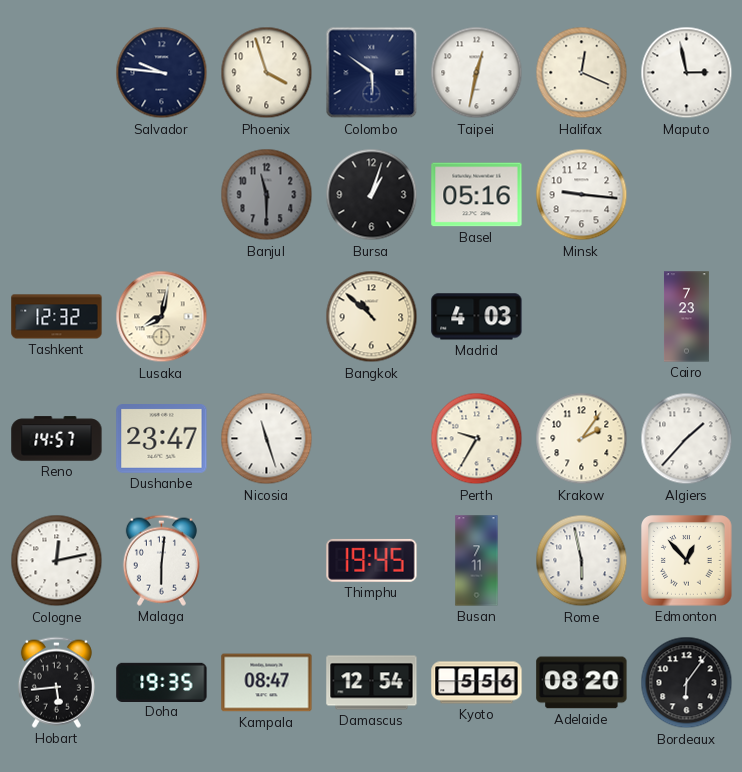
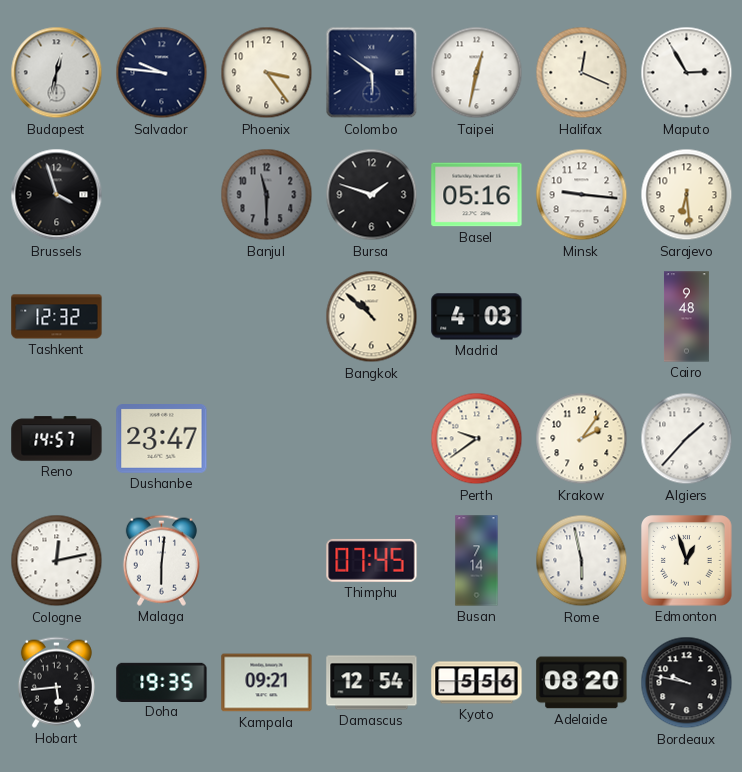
Budapest: none -> 12:32
Phoenix: 3:57 -> 3:24
Maputo: 2:58 -> 2:55
Brussels: none -> 3:57
Bursa: 1:03 -> 1:48
Sarajevo: none -> 6:29
Lusaka: 8:02 -> none
Cairo: 7:23 -> 9:48
Nicosia: 11:27 -> none
Perth: 9:35 -> 9:39
Thimphu: 19:45 -> 07:45
Busan: 7:11 -> 7:14
Edmonton: 12:53 -> 12:57
Kampala: 08:47 -> 09:21
Bordeaux: 6:06 -> 9:47
